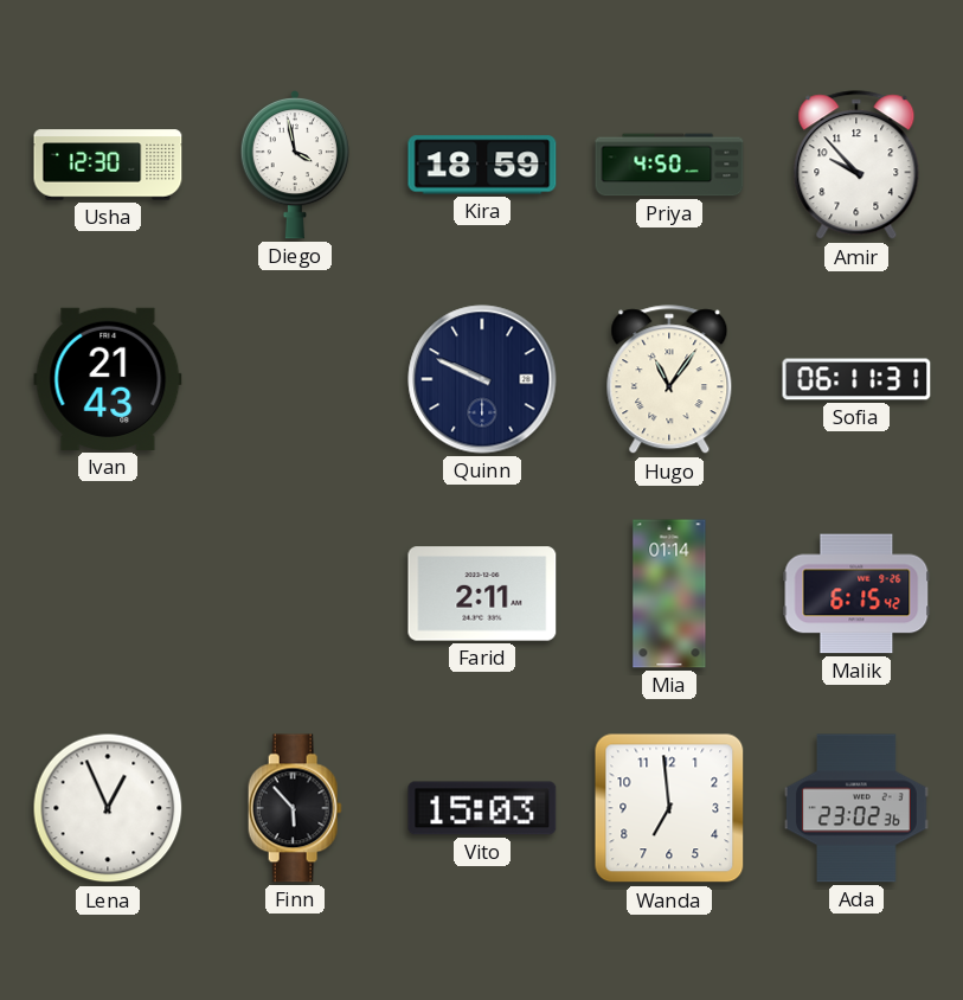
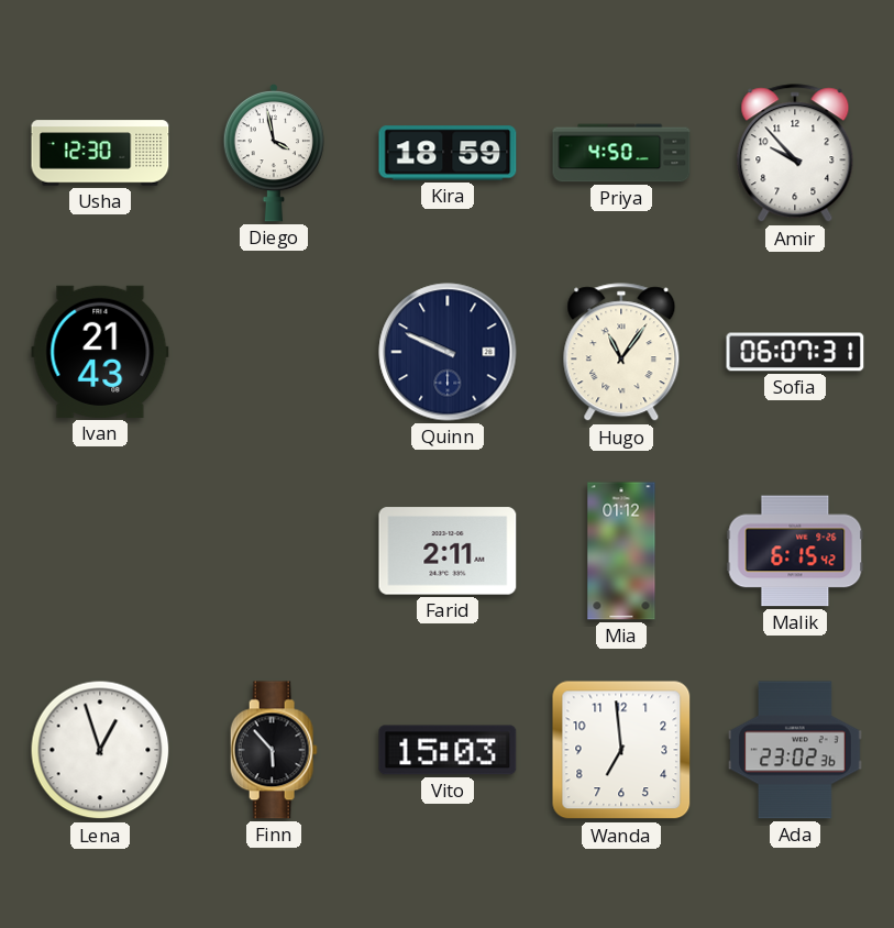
Sofia: 06:11 -> 06:07
Mia: 01:14 -> 01:12
Lena: 12:56 -> 12:57
